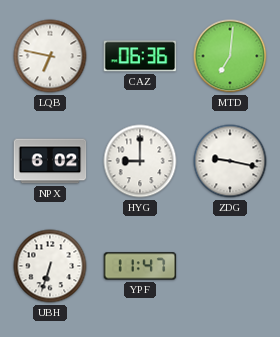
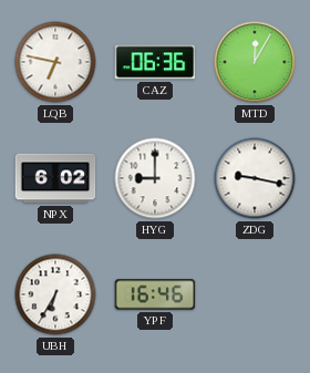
MTD: 7:01 -> 12:05
UBH: 6:33 -> 6:35
YPF: 11:47 -> 16:46
